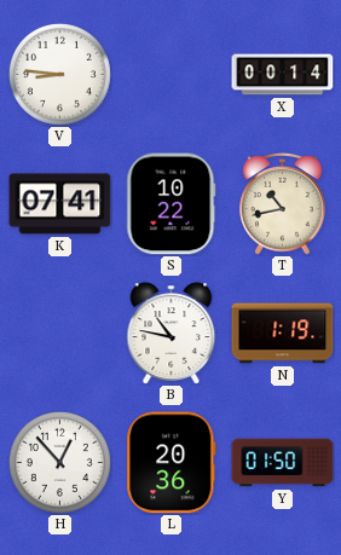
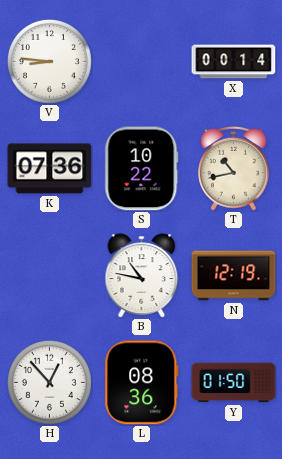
K: 07:41 -> 07:36
N: 1:19 -> 12:19
L: 20:36 -> 08:36
